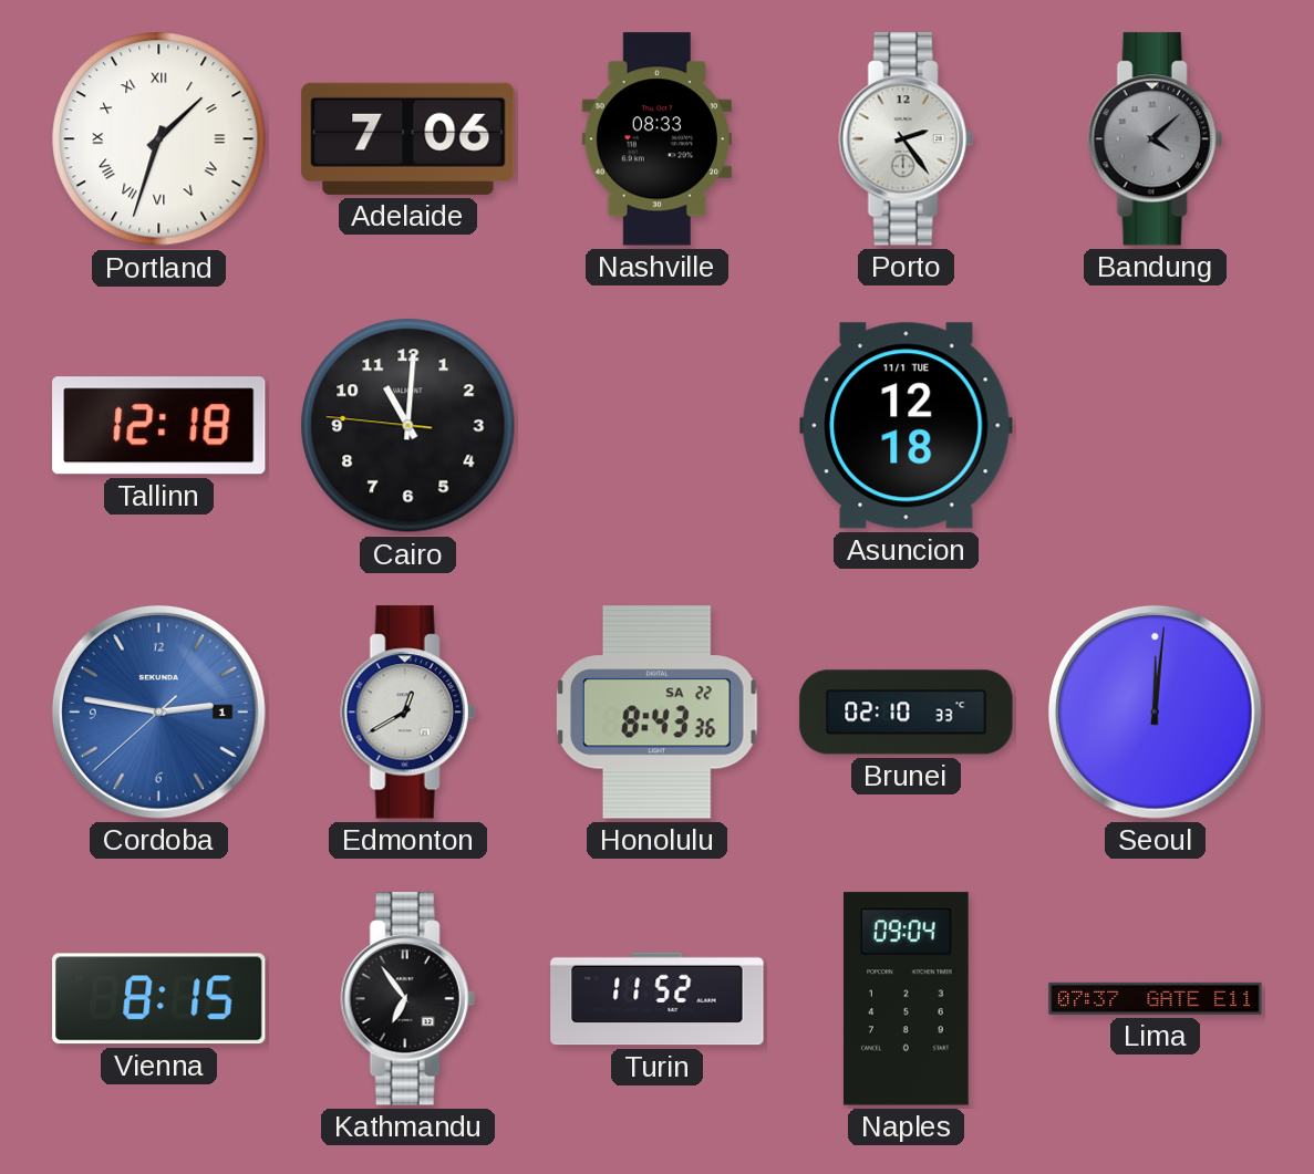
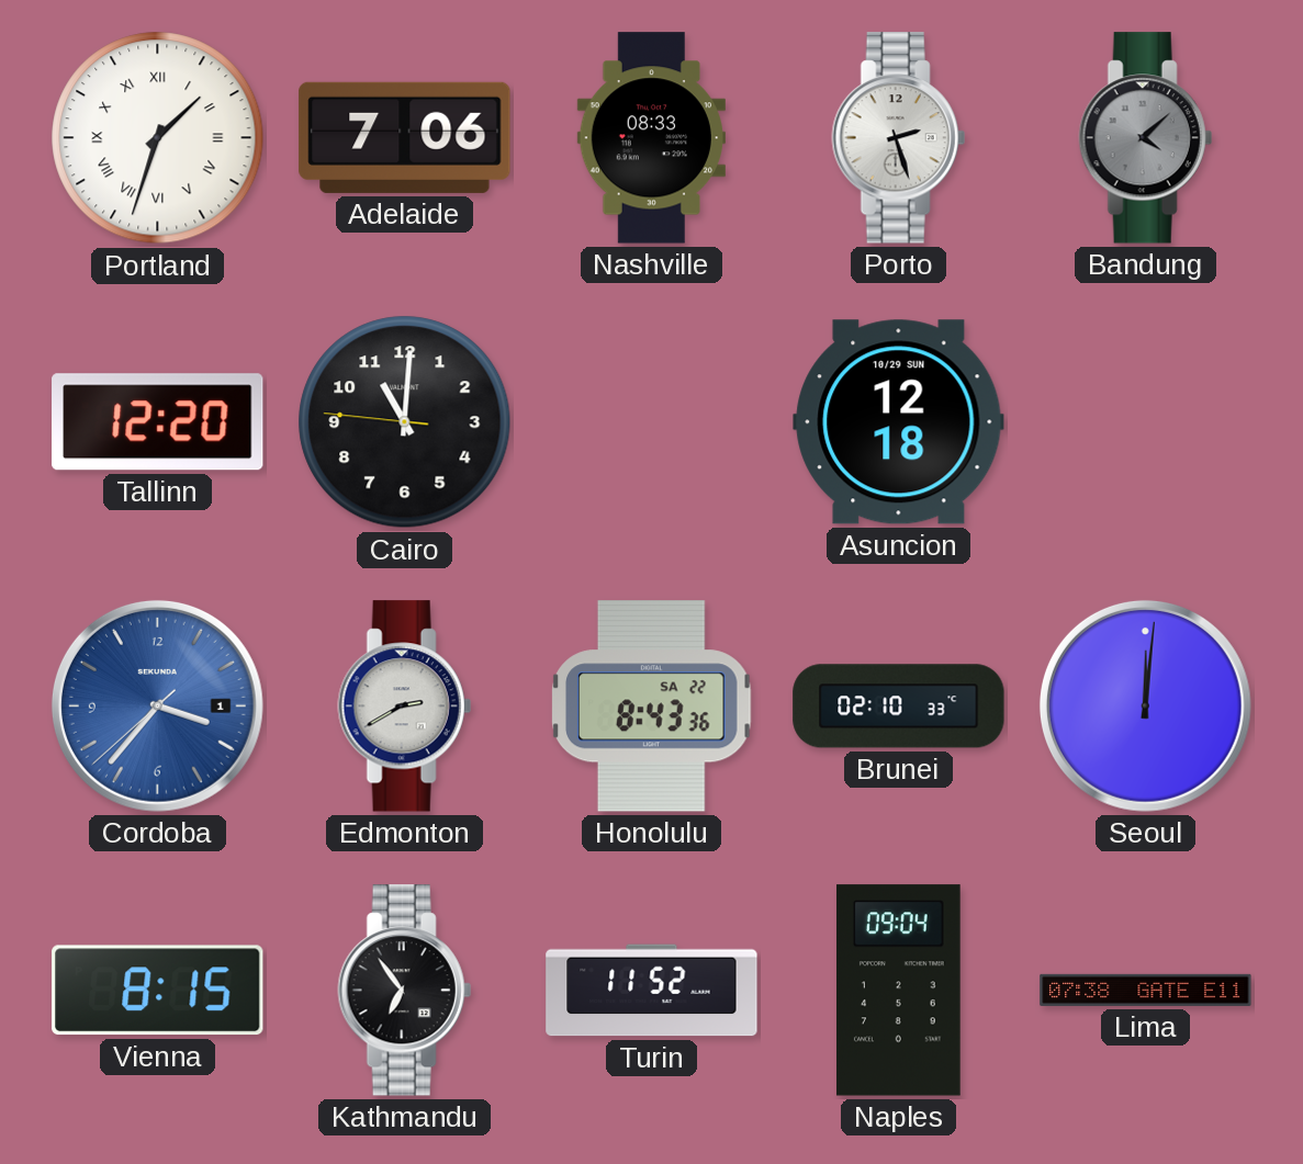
Porto: 2:24 -> 2:27
Tallinn: 12:18 -> 12:20
Asuncion date: 11/1 TUE -> 10/29 SUN
Cordoba: 2:46 -> 3:36
Edmonton: 12:40 -> 2:40
Lima: 07:37 -> 07:38
